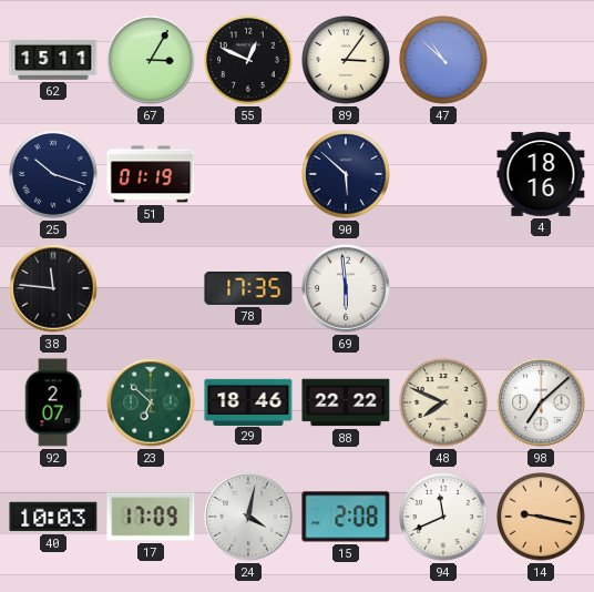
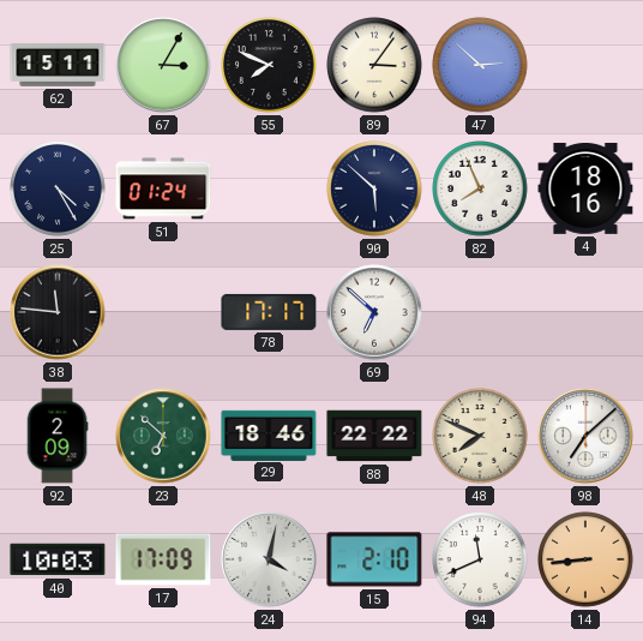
55: 12:49 -> 7:49
47: 10:52 -> 2:52
25: 10:18 -> 4:25
51: 01:19 -> 01:24
82: none -> 7:56
78: 17:35 -> 17:17
69: 5:59 -> 6:52
92: 2:07 -> 2:09
15: 2:08 -> 2:10
14: 9:17 -> 8:44
